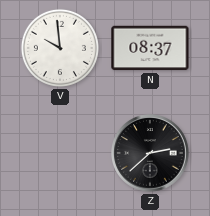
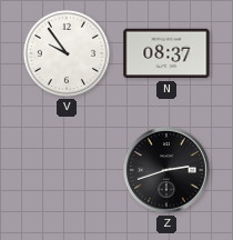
V: 9:59 -> 9:54
Z: 2:38 -> 2:42
